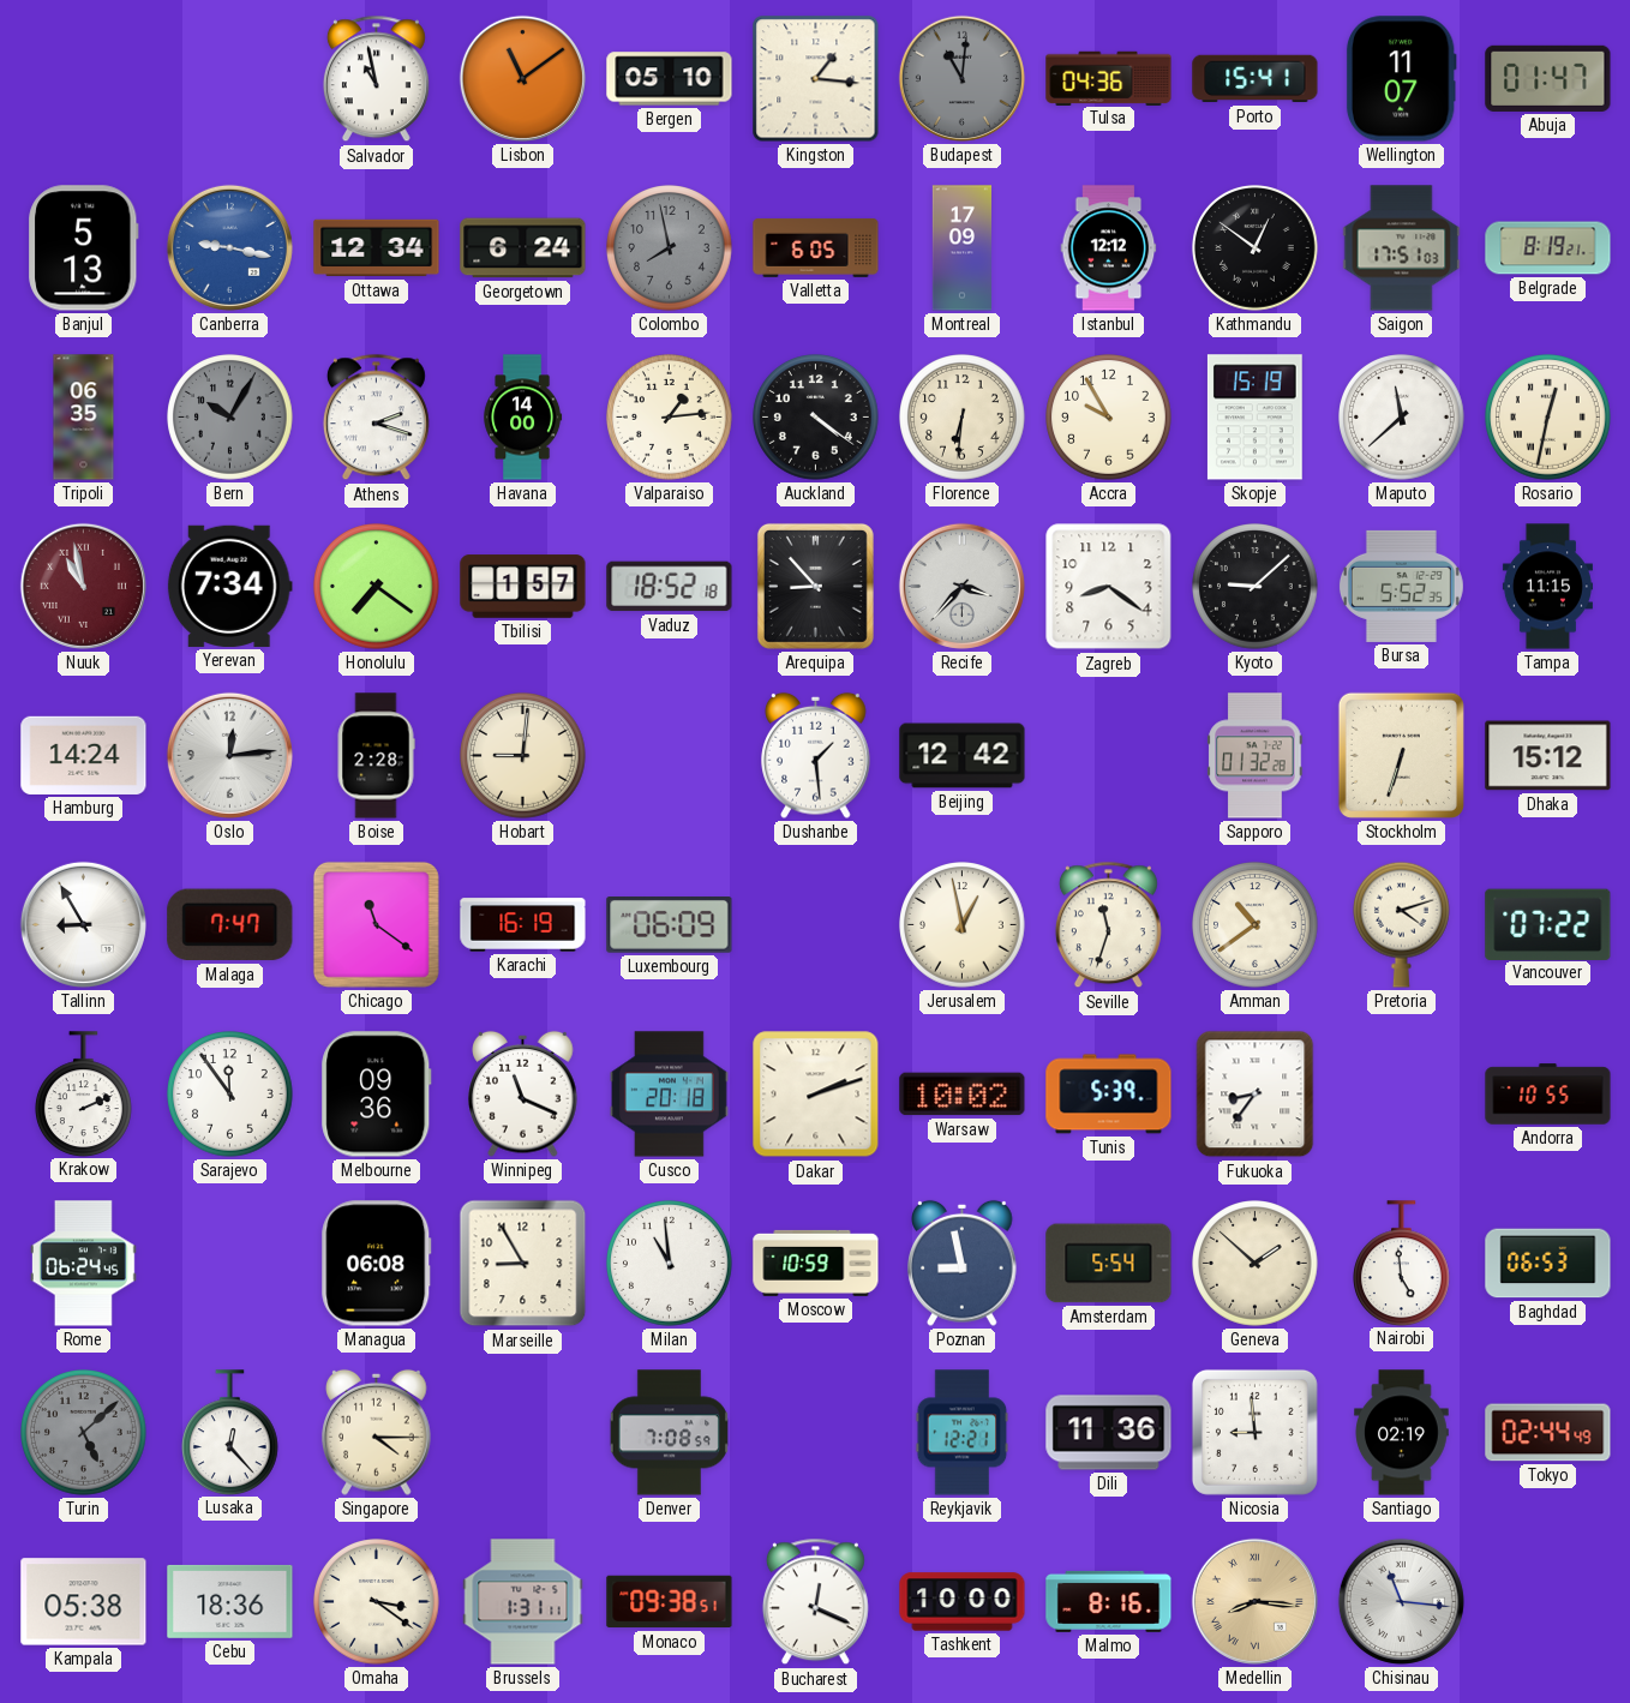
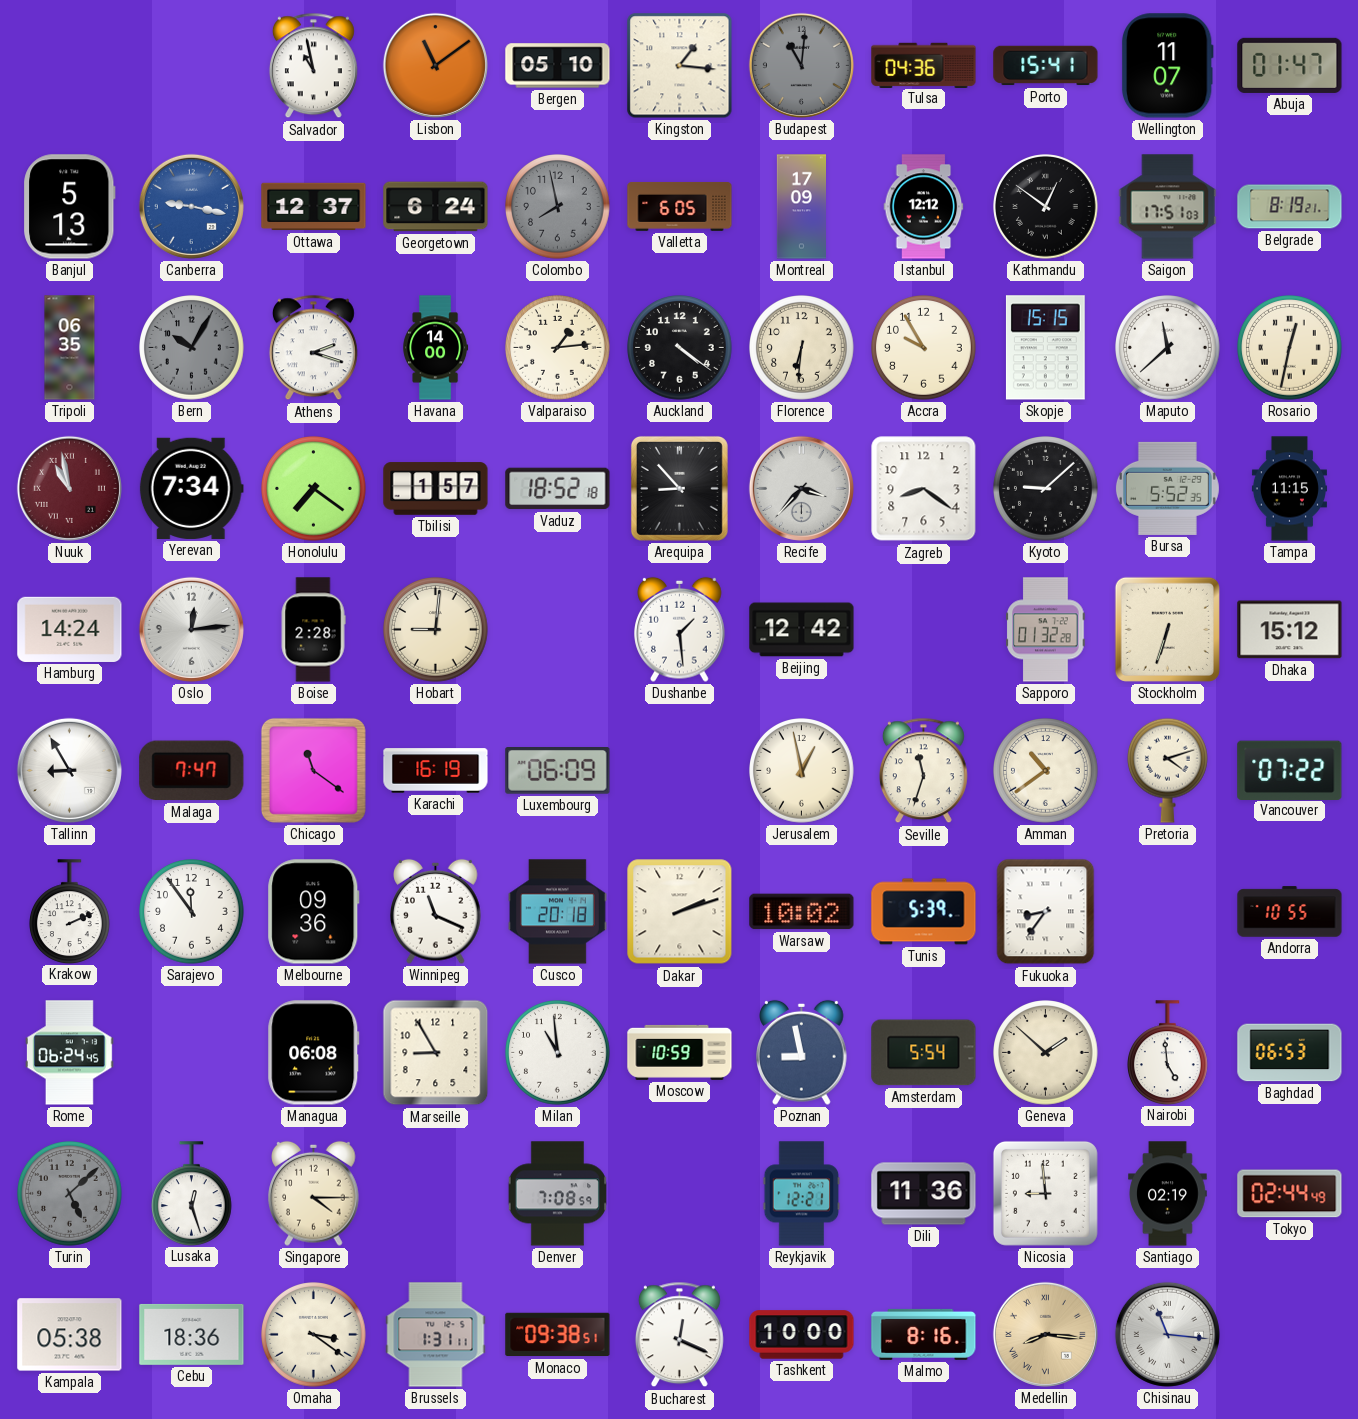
Ottawa: 12:34 -> 12:37
Skopje: 15:19 -> 15:15
Lusaka: 12:23 -> 12:27
